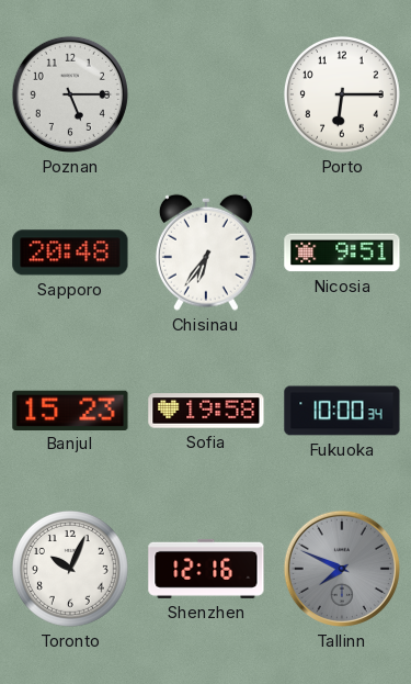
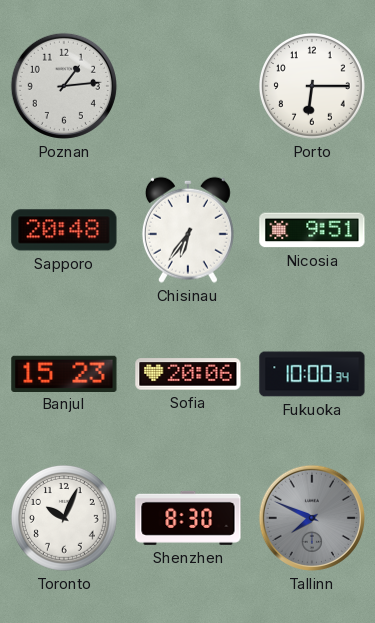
Poznan: 5:15 -> 1:14
Sofia: 19:58 -> 20:06
Shenzhen: 12:16 -> 8:30
